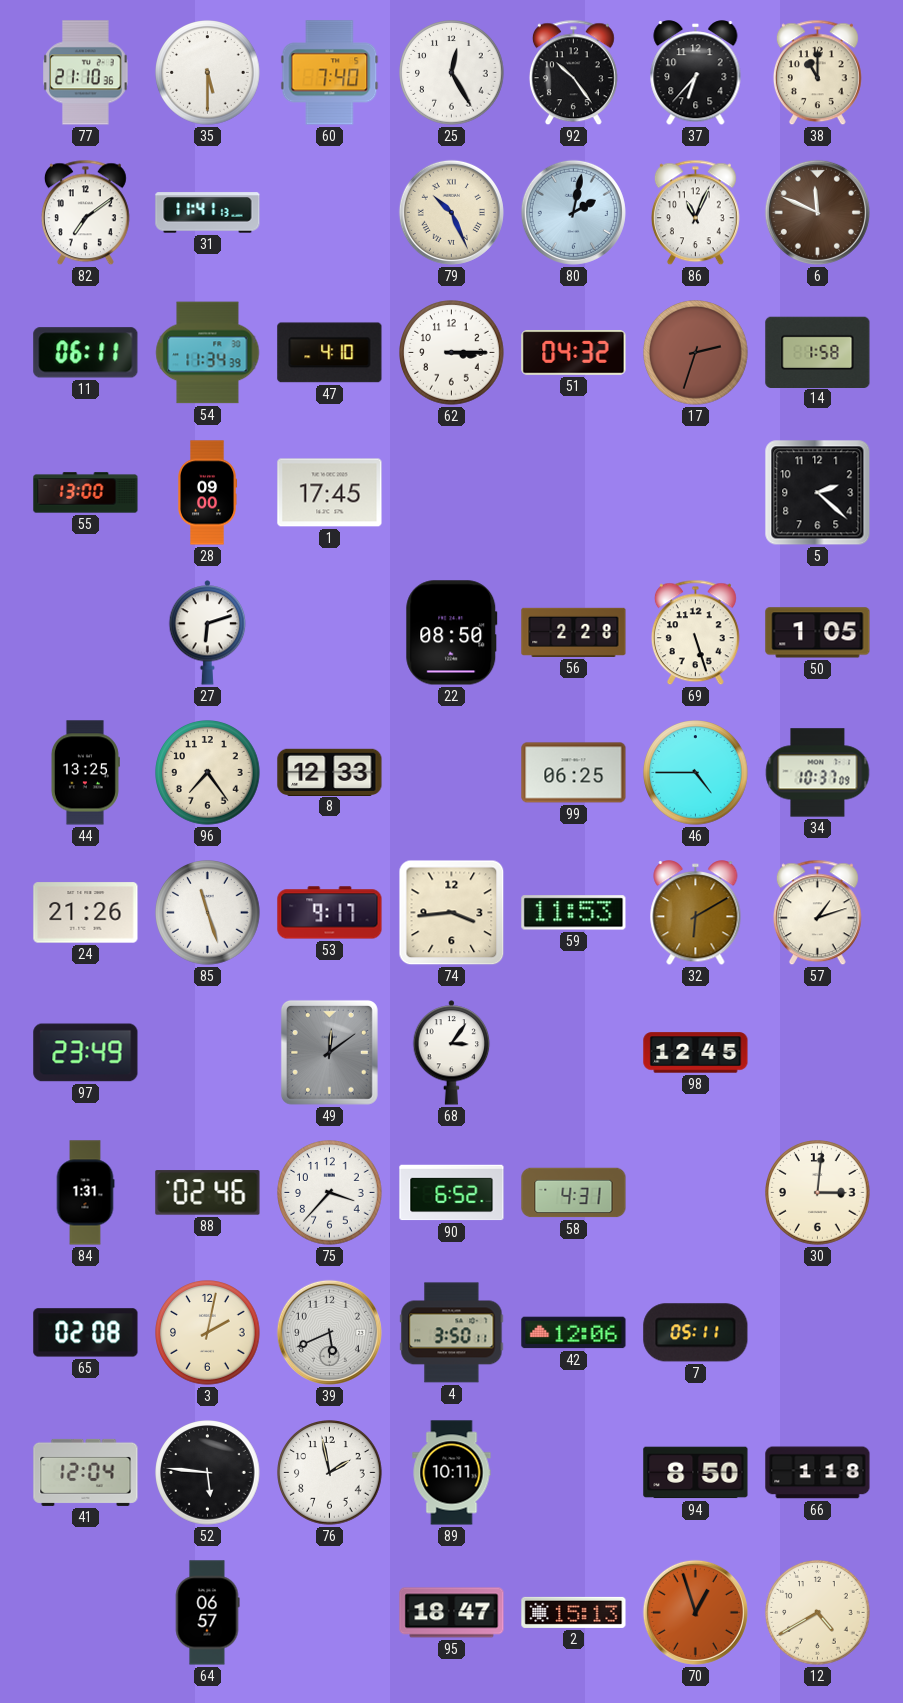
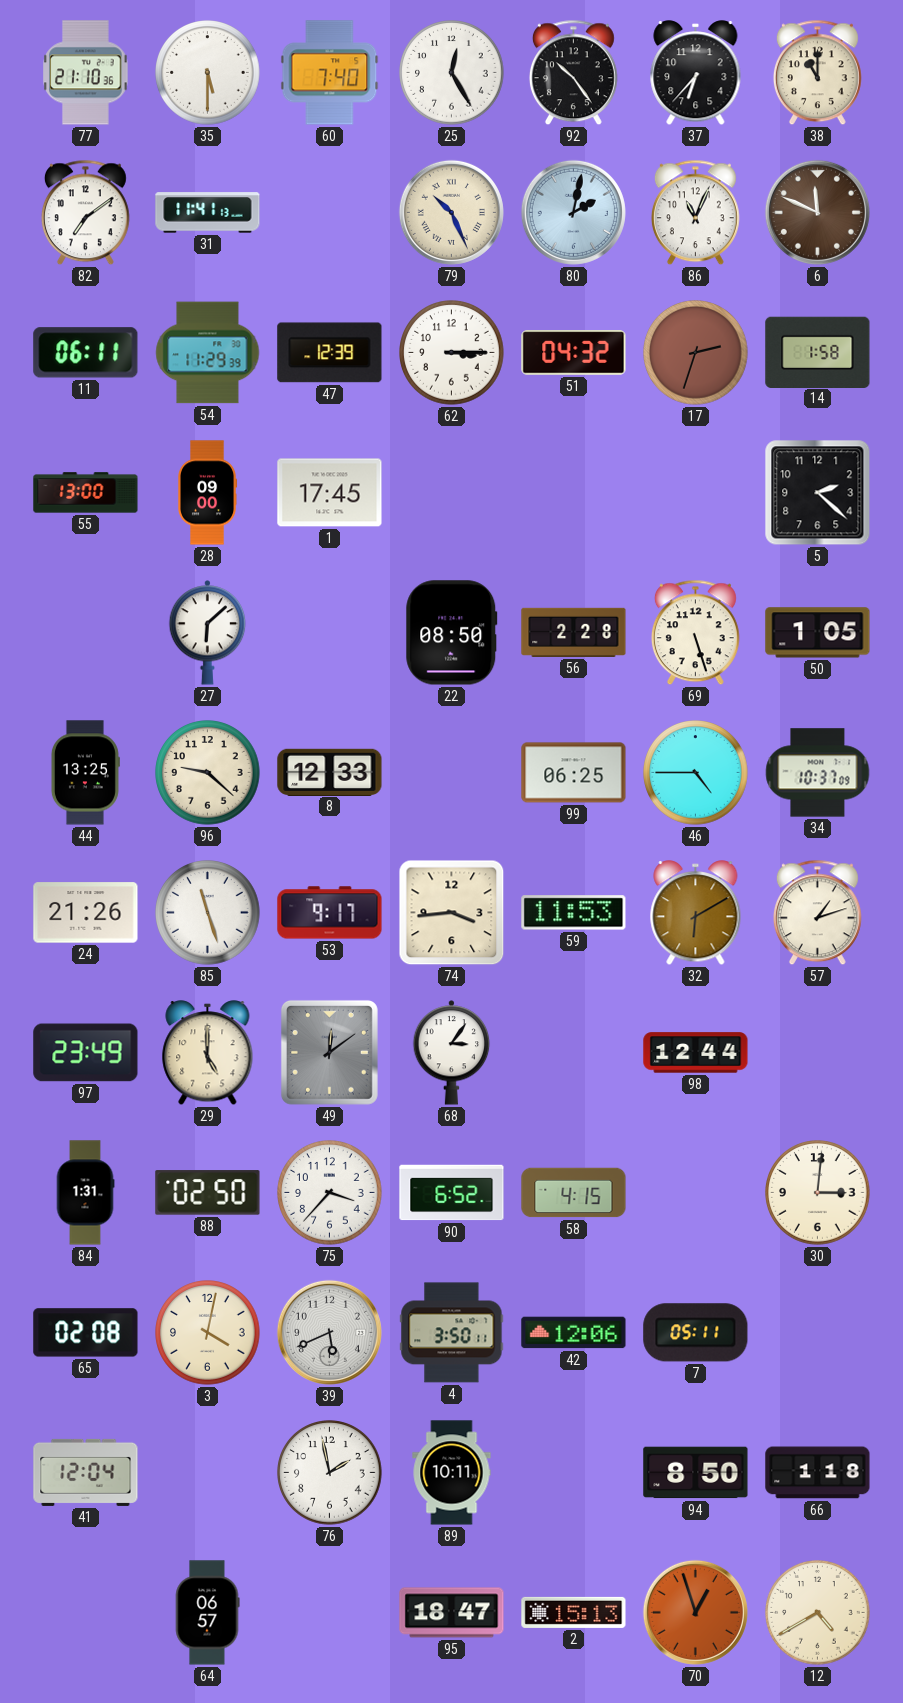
54: 11:34 -> 11:29
47: 4:10 -> 12:39
27: 6:12 -> 6:08
96: 7:24 -> 9:22
29: none -> 5:00
98: 12:45 -> 12:44
88: 02:46 -> 02:50
58: 4:31 -> 4:15
3: 2:02 -> 4:02
52: 5:46 -> none
